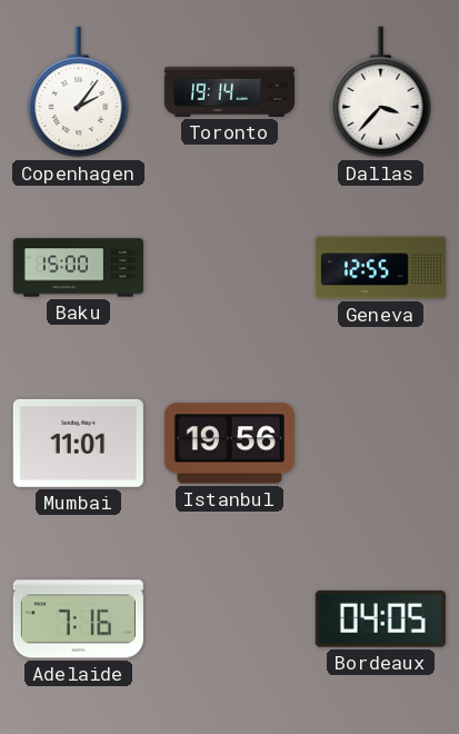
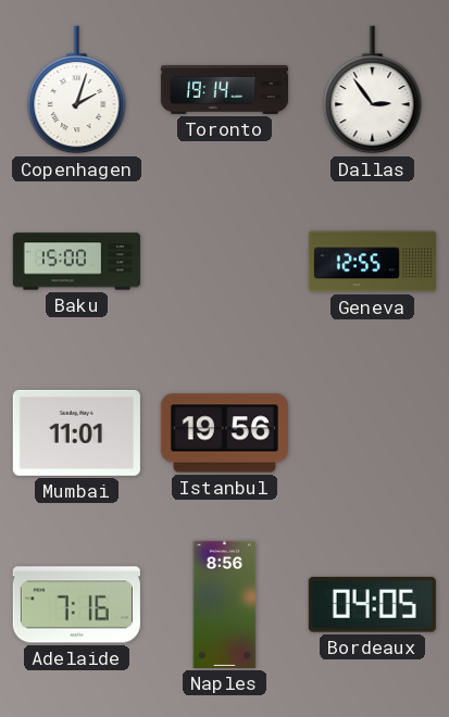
Copenhagen: 2:06 -> 2:03
Dallas: 3:37 -> 2:54
Naples: none -> 8:56
